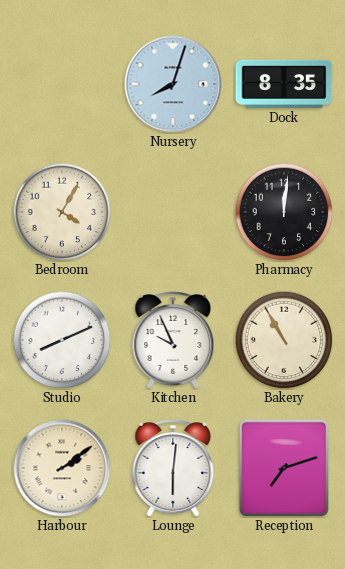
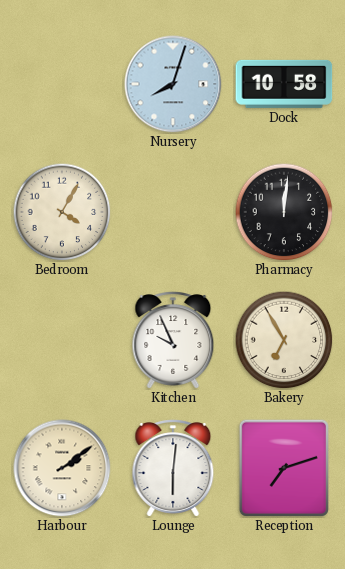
Dock: 8:35 -> 10:58
Studio: 8:11 -> none
Bakery: 10:55 -> 6:55
